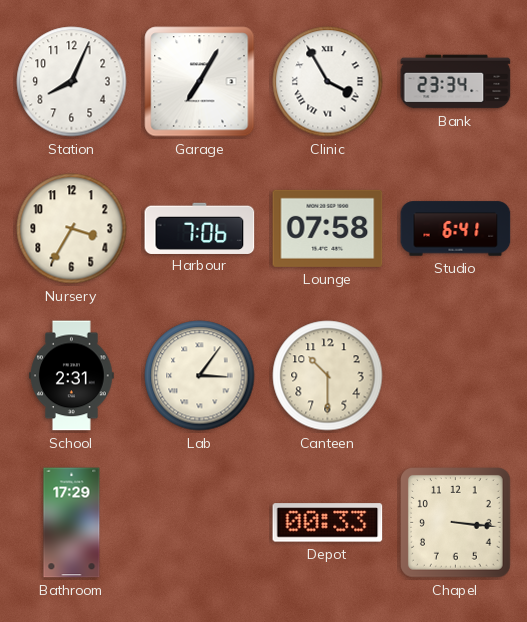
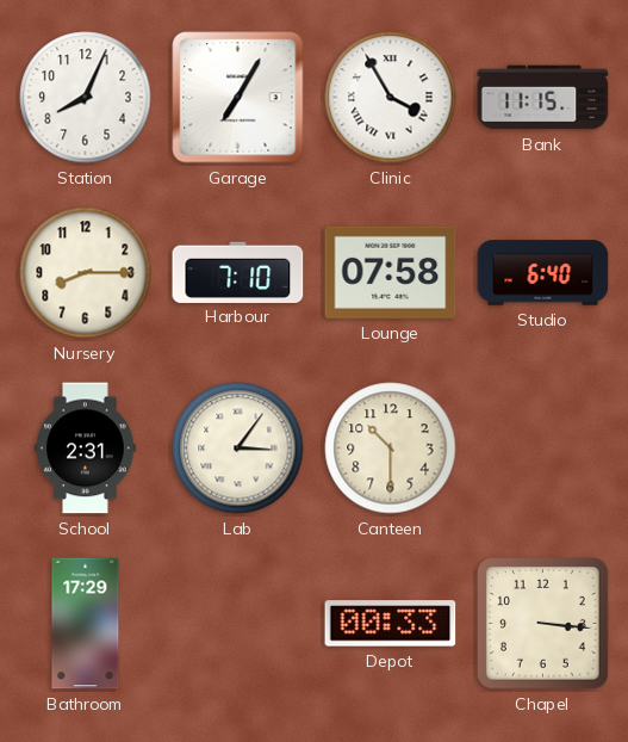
Bank: 23:34 -> 11:15
Nursery: 3:35 -> 8:15
Harbour: 7:06 -> 7:10
Studio: 6:41 -> 6:40
